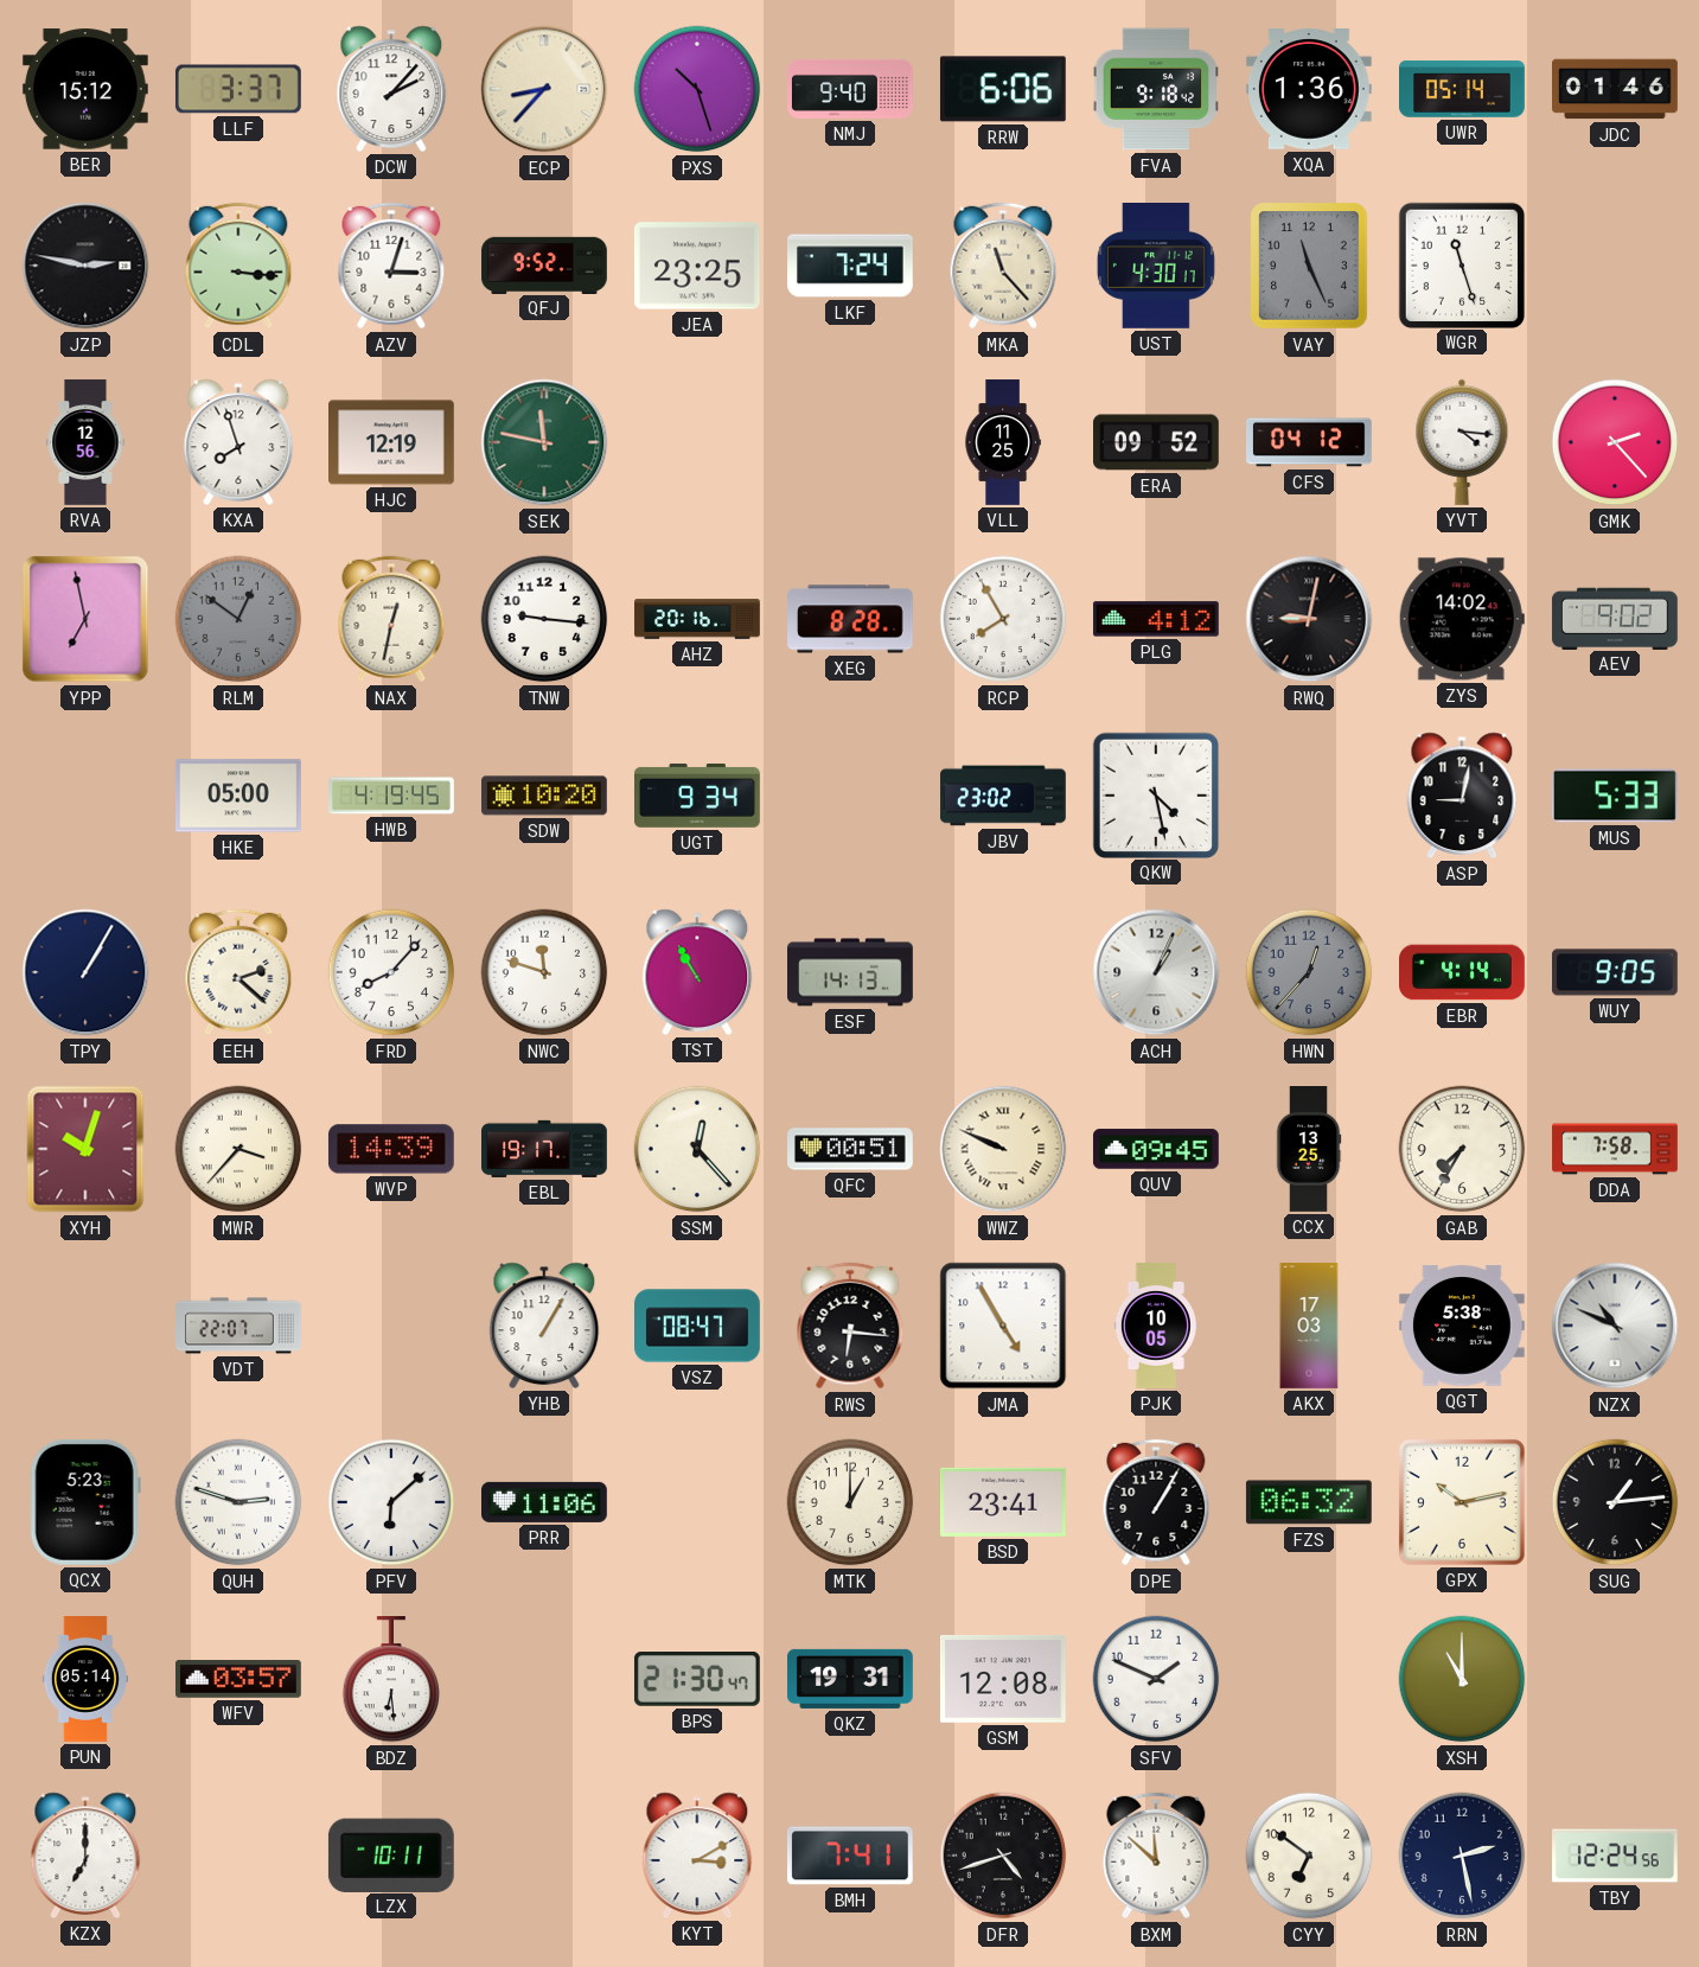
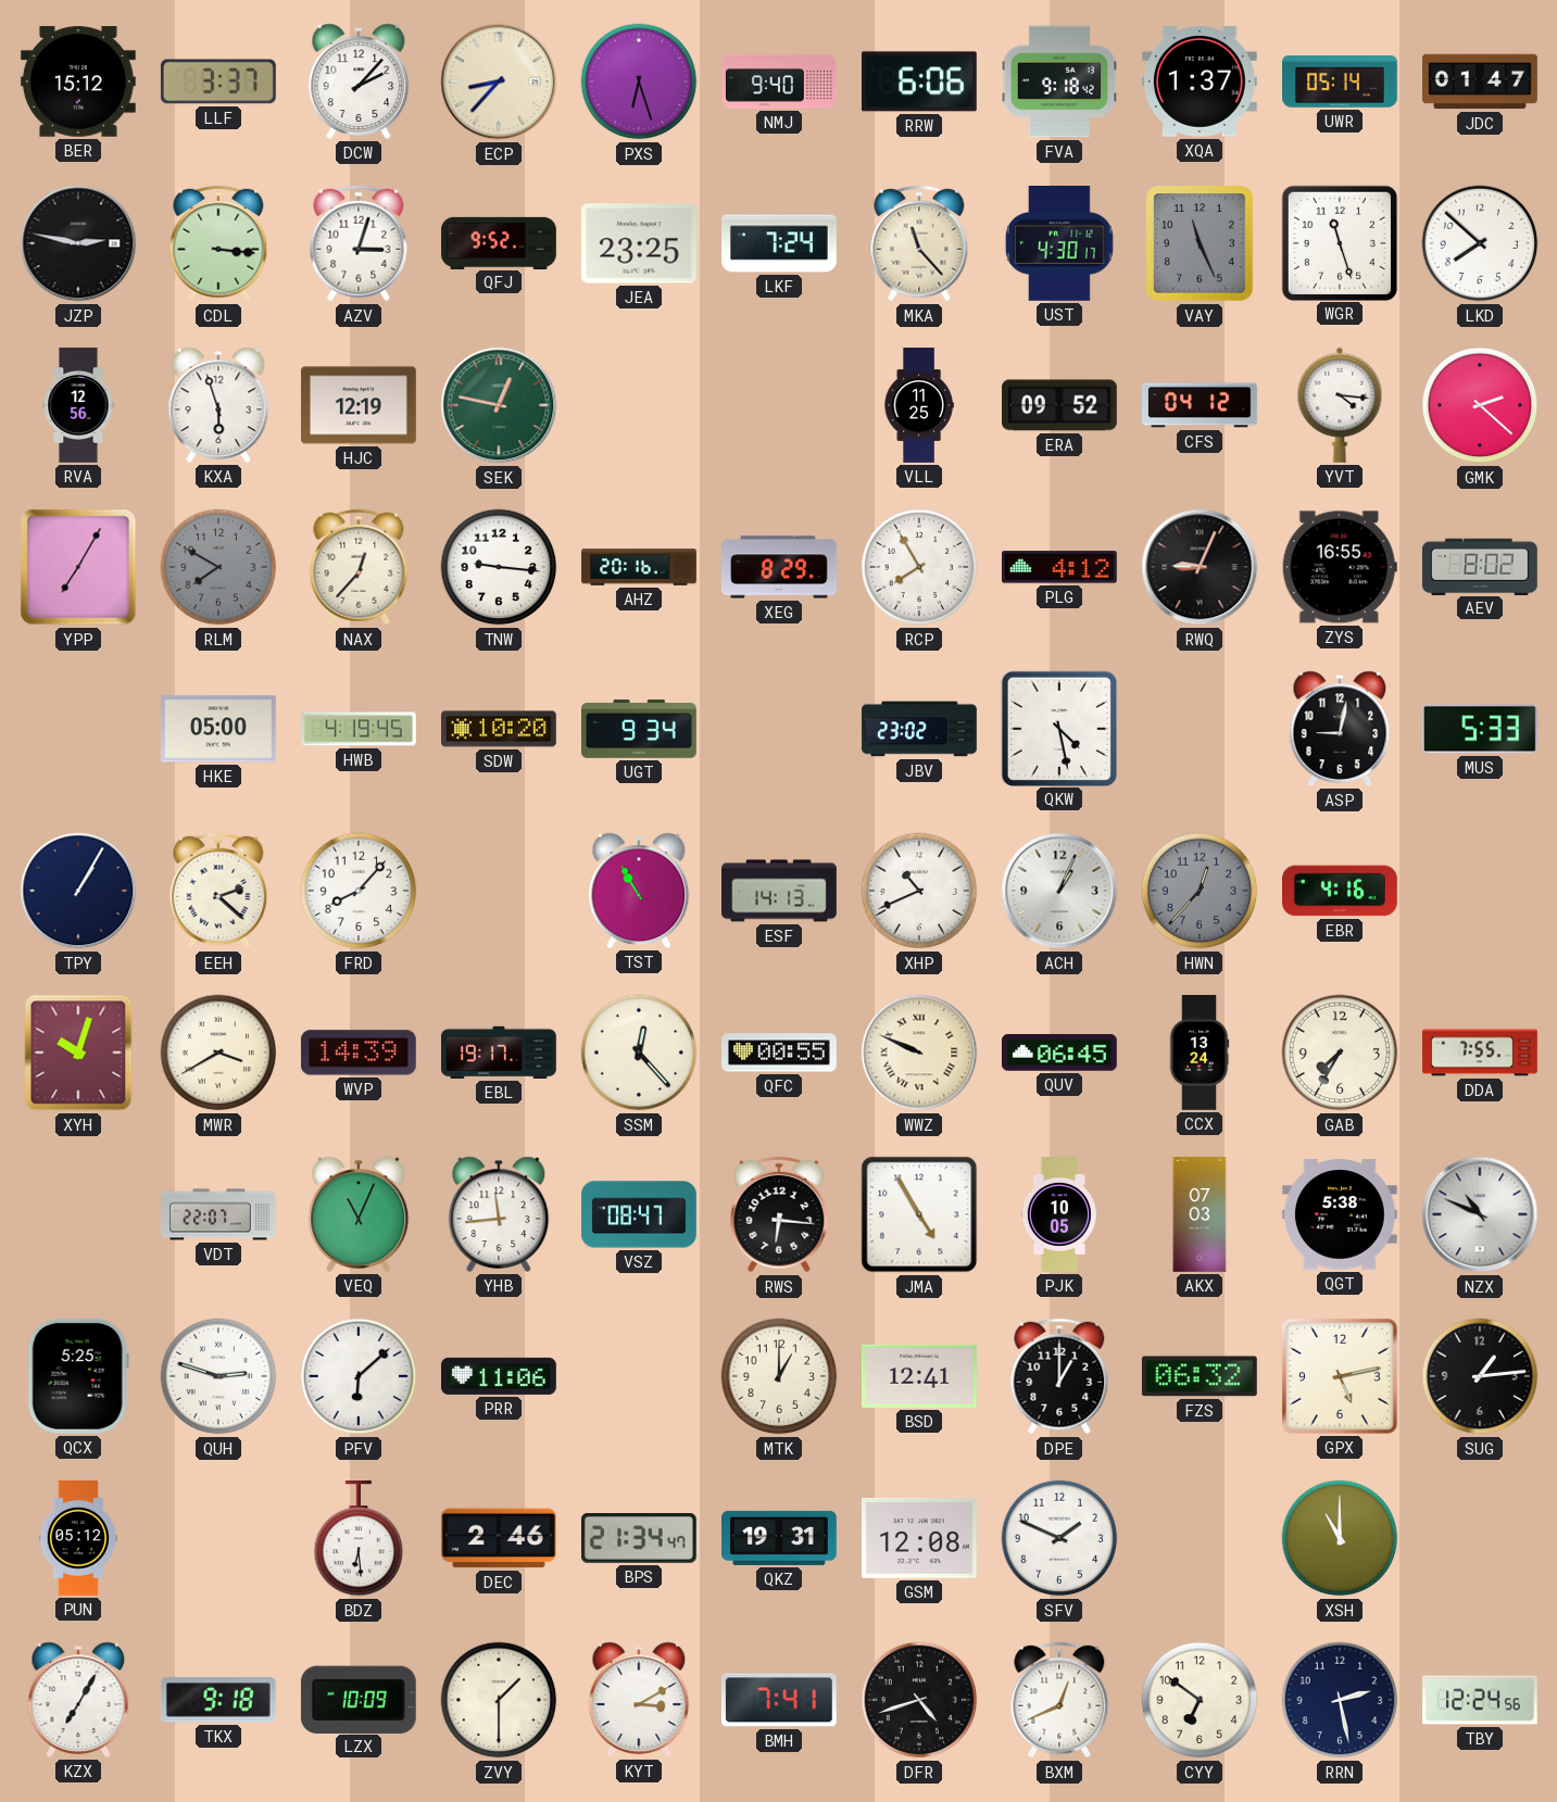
PXS: 10:27 -> 6:27
XQA: 1:36 -> 1:37
JDC: 01:46 -> 01:47
LKD: none -> 7:52
KXA: 7:57 -> 5:57
SEK: 11:47 -> 12:47
GMK: 2:23 -> 2:22
YPP: 6:58 -> 7:05
RLM: 12:51 -> 7:50
NAX: 12:32 -> 12:37
XEG: 8:28 -> 8:29
RWQ: 9:02 -> 9:04
ZYS: 14:02 -> 16:55
AEV: 9:02 -> 8:02
NWC: 11:48 -> none
XHP: none -> 10:41
EBR: 4:14 -> 4:16
WUY: 9:05 -> none
MWR: 3:37 -> 3:40
QFC: 00:51 -> 00:55
QUV: 09:45 -> 06:45
CCX: 13:25 -> 13:24
DDA: 7:58 -> 7:55
VEQ: none -> 11:04
YHB: 1:05 -> 11:44
AKX: 17:03 -> 07:03
QCX: 5:23 -> 5:25
BSD: 23:41 -> 12:41
DPE: 1:05 -> 1:00
GPX: 10:13 -> 5:13
PUN: 05:14 -> 05:12
WFV: 03:57 -> none
DEC: none -> 2:46
BPS: 21:30 -> 21:34
KZX: 7:00 -> 7:05
TKX: none -> 9:18
LZX: 10:11 -> 10:09
ZVY: none -> 1:30
BXM: 11:52 -> 12:41
